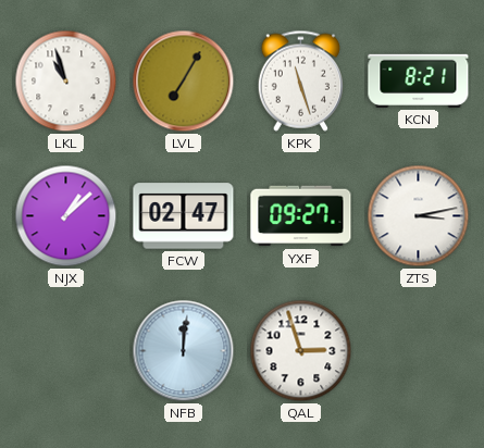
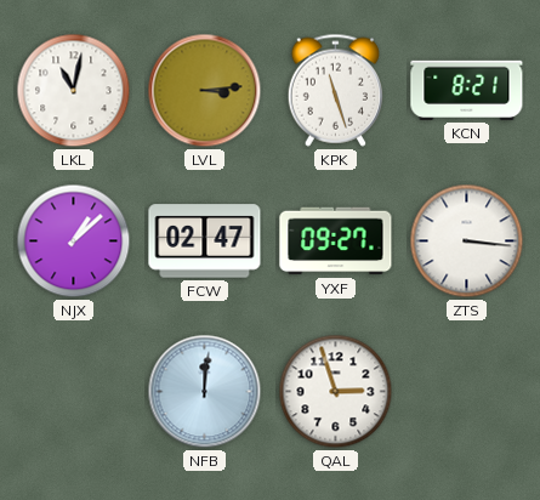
LKL: 10:57 -> 11:02
LVL: 7:05 -> 3:14
ZTS: 3:13 -> 3:16
